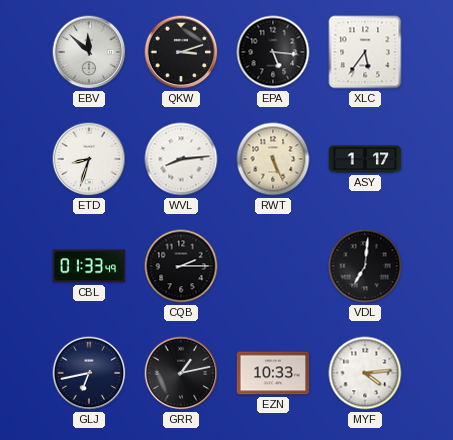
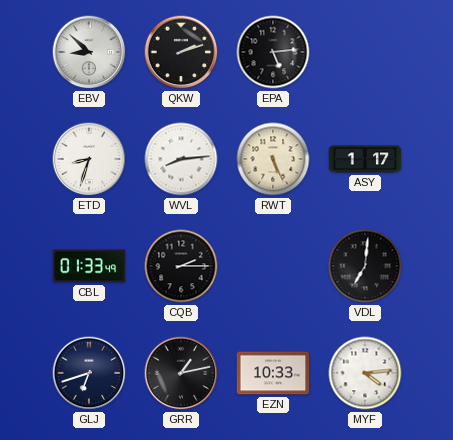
EBV: 11:52 -> 8:52
QKW: 3:12 -> 2:12
EPA: 5:16 -> 5:14
XLC: 5:36 -> none
GLJ: 6:43 -> 6:42
